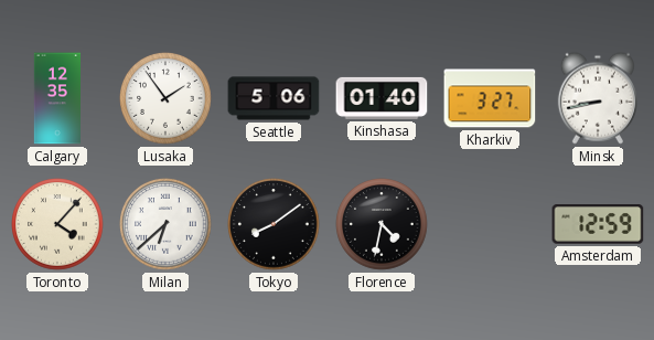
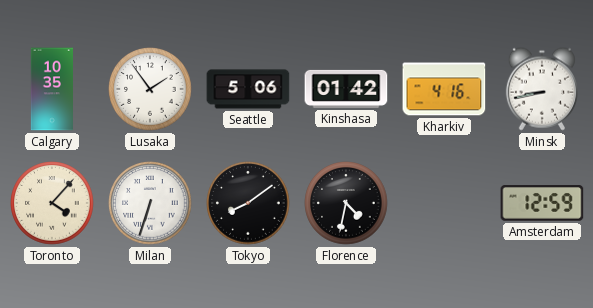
Calgary: 12:35 -> 10:35
Kinshasa: 01:40 -> 01:42
Kharkiv: 3:27 -> 4:16
Milan: 6:38 -> 6:33
